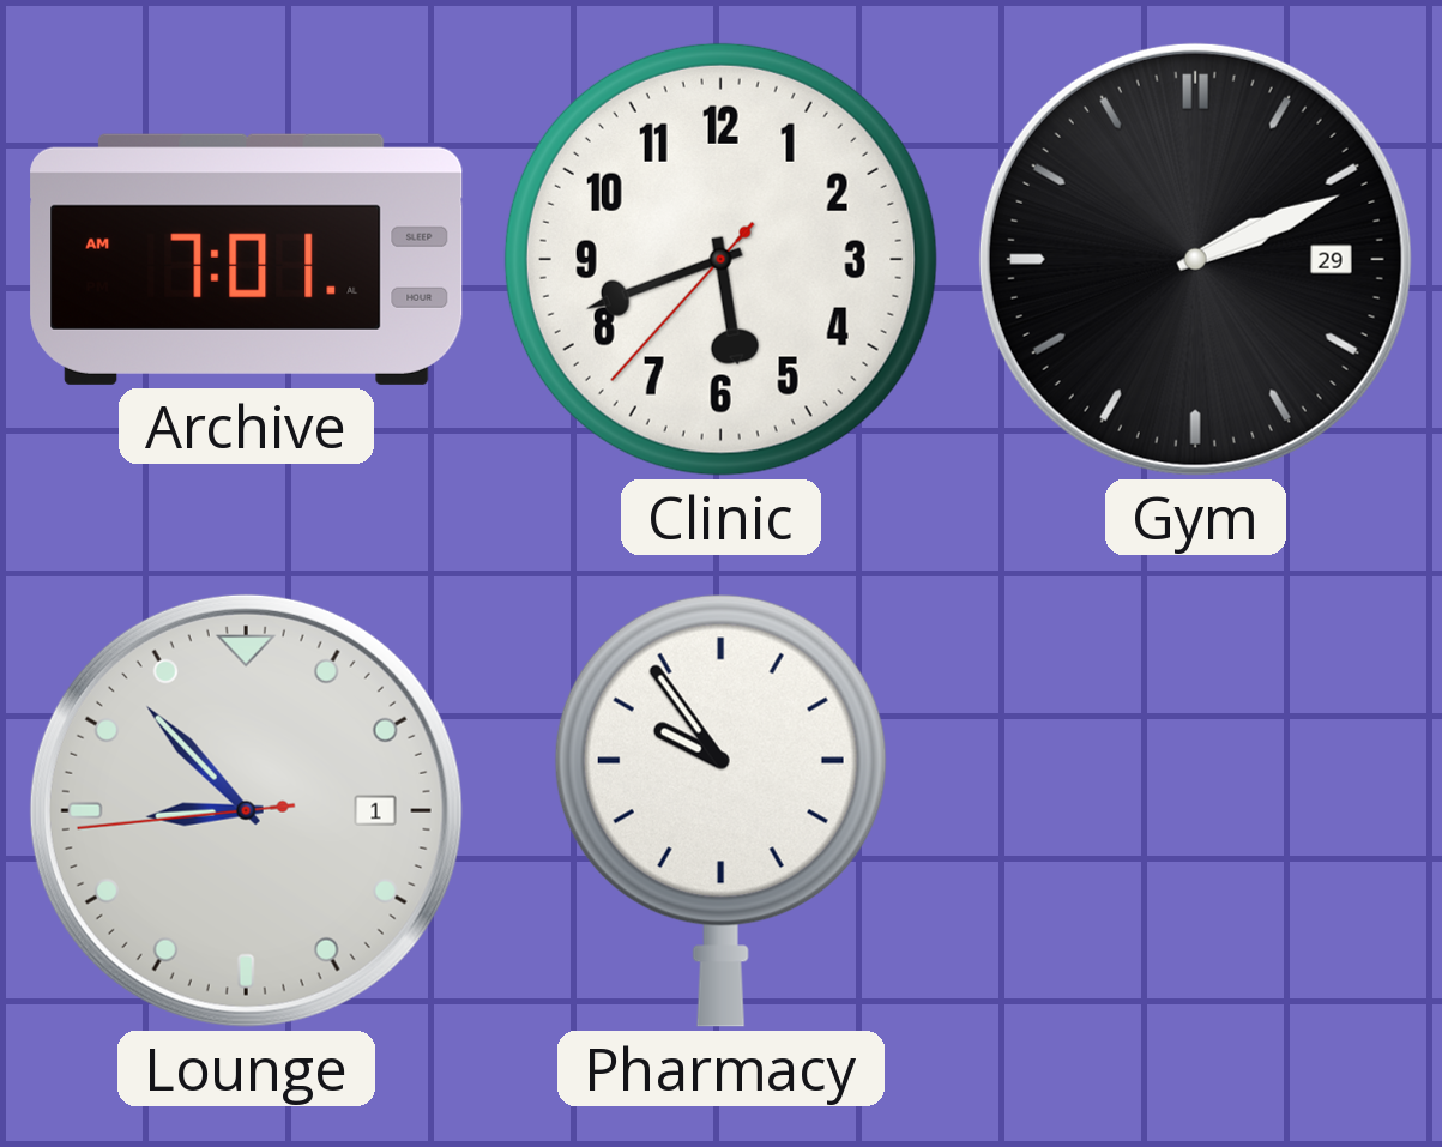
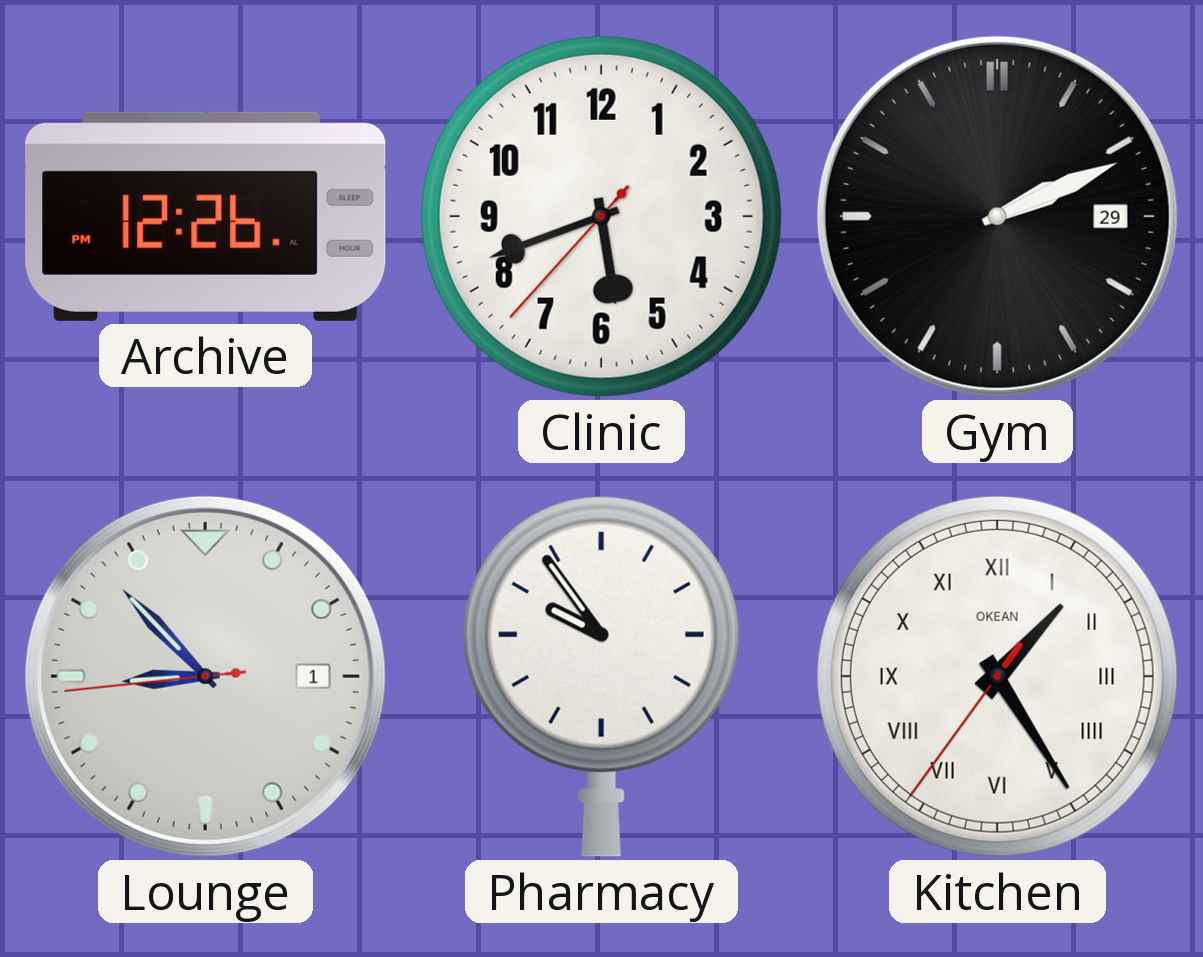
Archive: 7:01 -> 12:26
Kitchen: none -> 1:24
